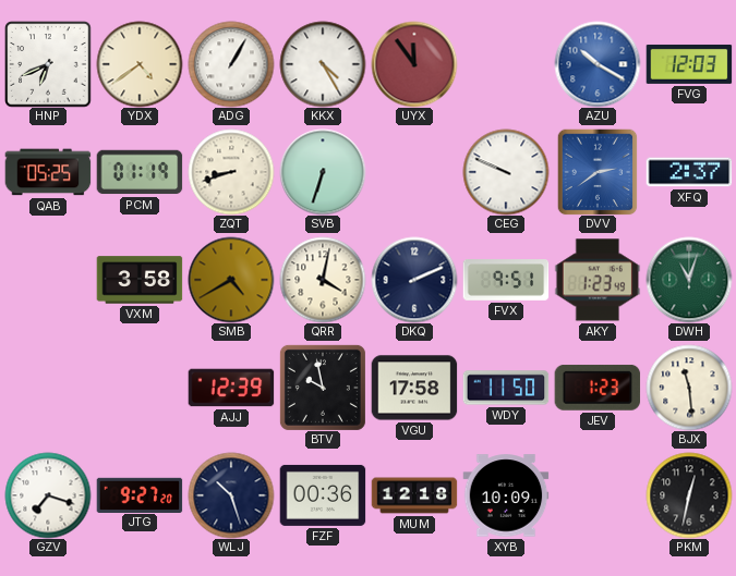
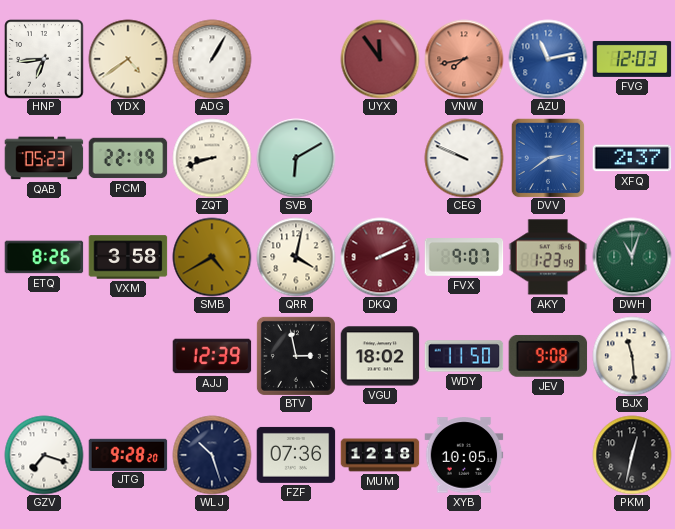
HNP: 6:41 -> 6:44
KKX: 4:25 -> none
VNW: none -> 7:43
AZU: 10:20 -> 11:13
QAB: 05:25 -> 05:23
PCM: 01:19 -> 22:19
SVB: 6:33 -> 6:10
ETQ: none -> 8:26
DKQ dial: navy -> burgundy
FVX: 9:51 -> 9:07
BTV: 9:58 -> 2:58
VGU: 17:58 -> 18:02
JEV: 1:23 -> 9:08
JTG: 9:27 -> 9:28
FZF: 00:36 -> 07:36
XYB: 10:09 -> 10:05
